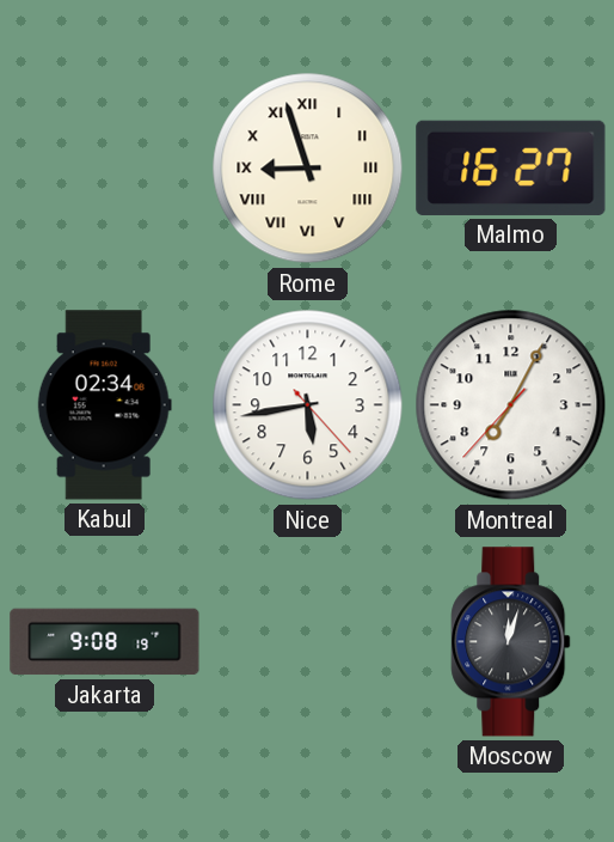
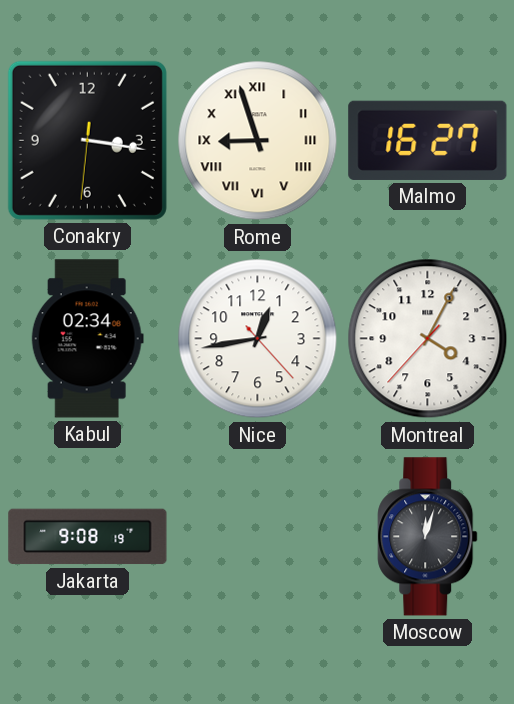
Conakry: none -> 3:16
Nice: 5:43 -> 12:43
Montreal: 7:04 -> 4:04
